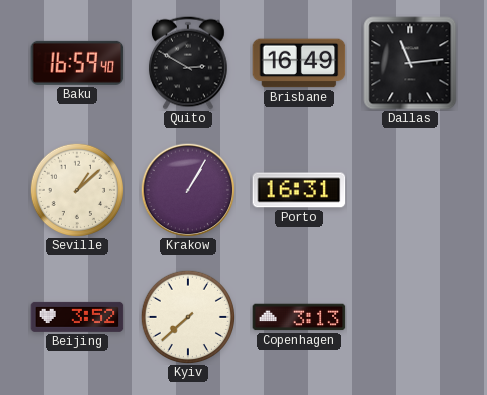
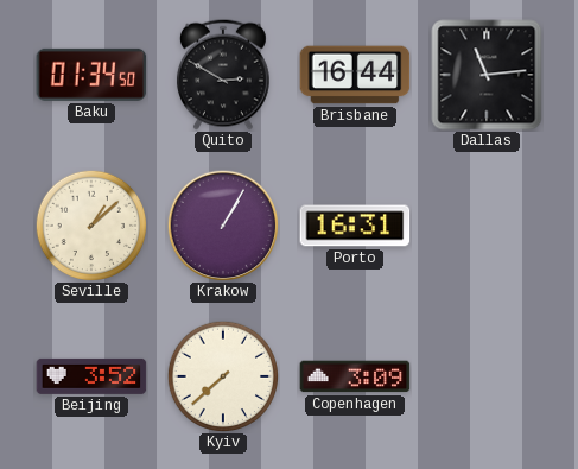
Baku: 16:59 -> 01:34
Brisbane: 16:49 -> 16:44
Copenhagen: 3:13 -> 3:09
